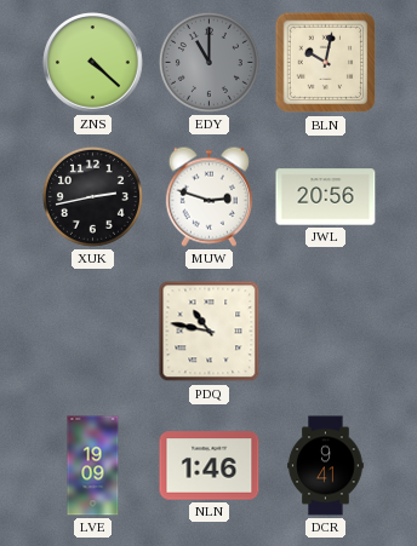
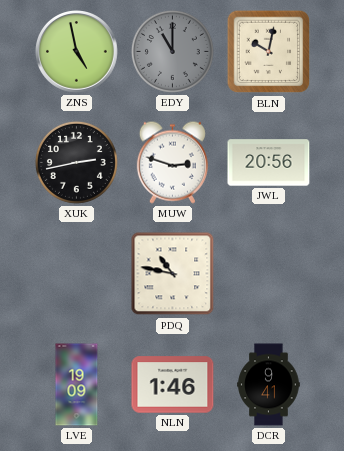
ZNS: 4:22 -> 4:58
